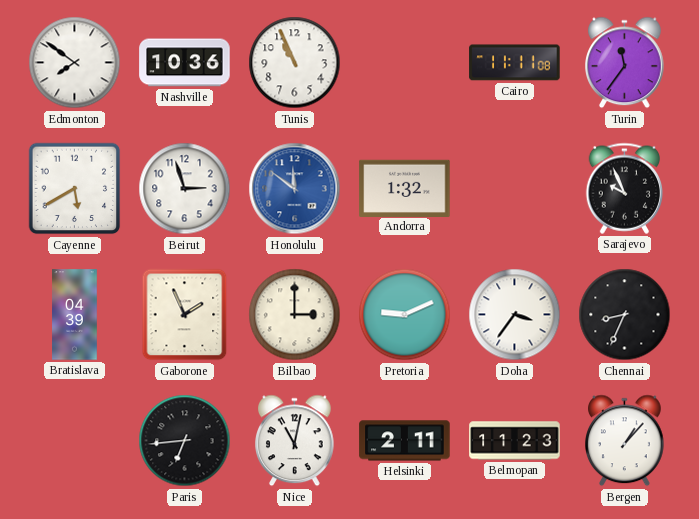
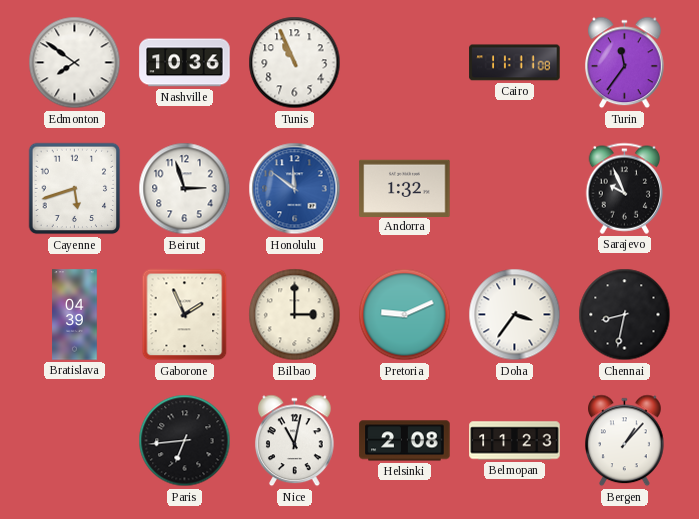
Cayenne: 5:40 -> 5:42
Chennai: 8:34 -> 8:32
Helsinki: 2:11 -> 2:08
